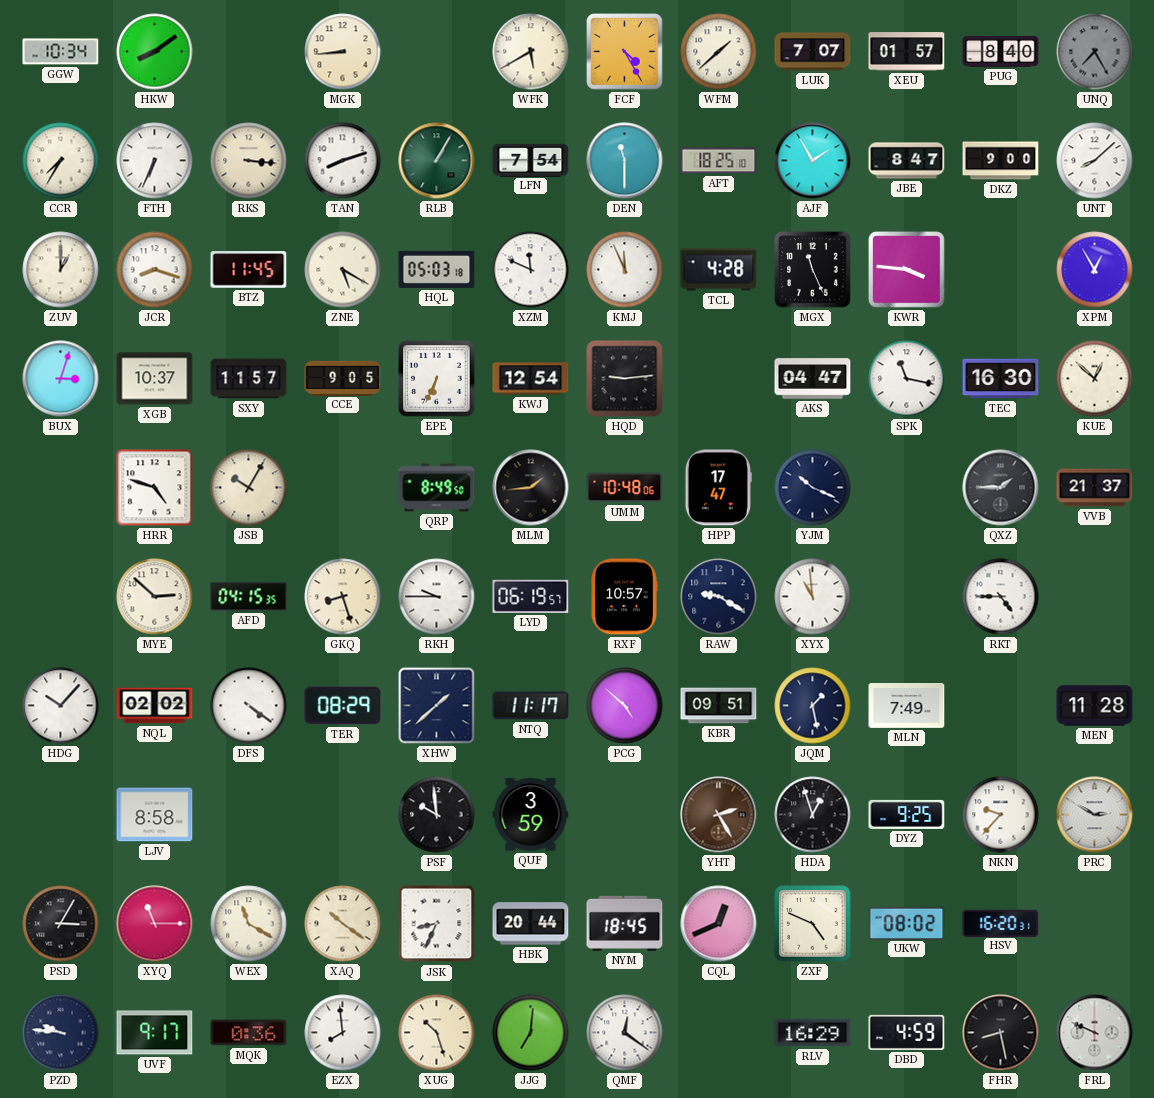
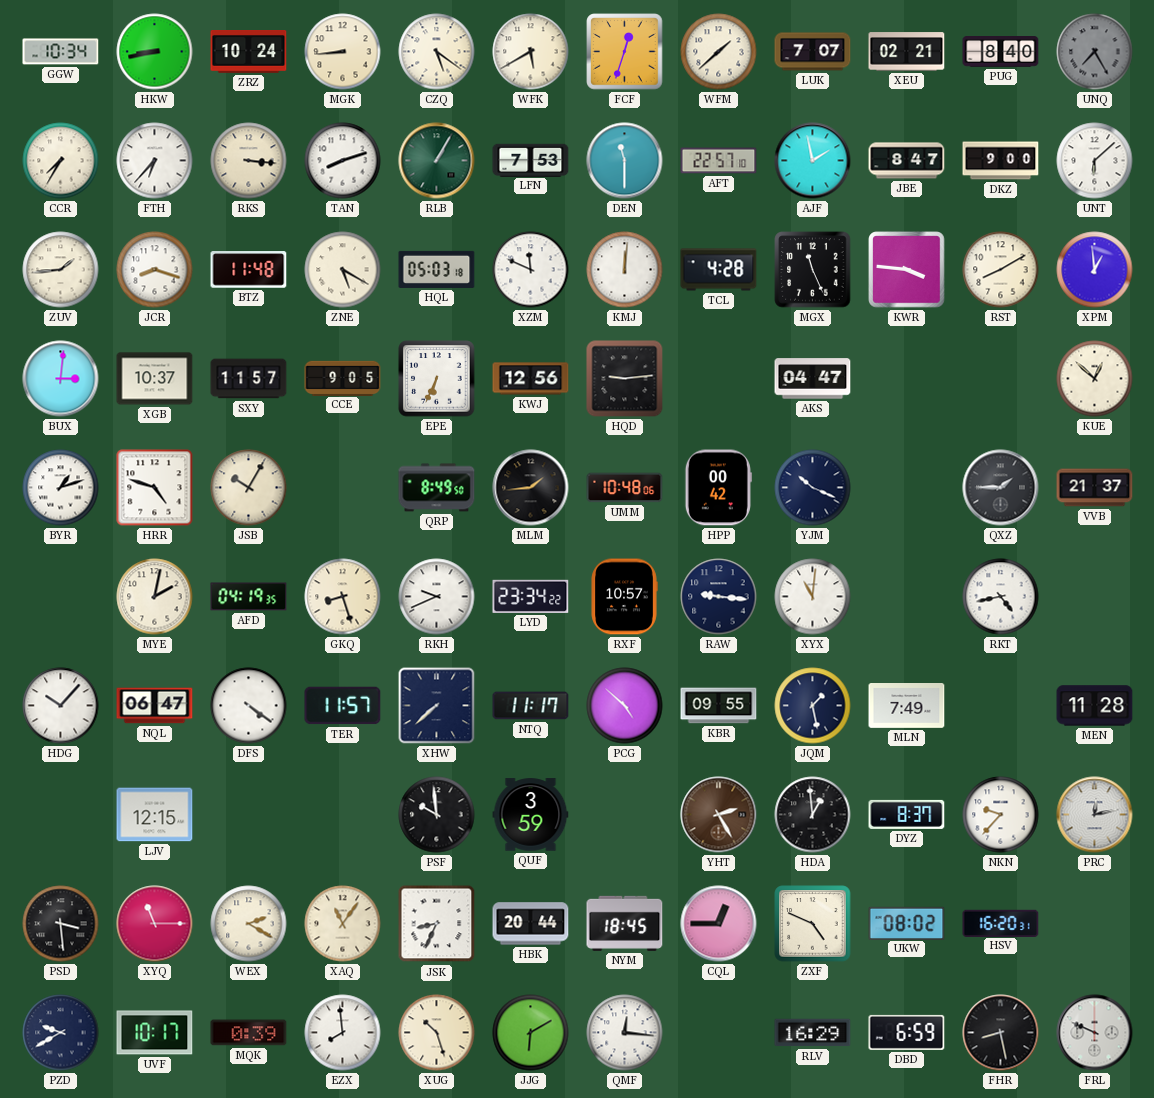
HKW: 8:09 -> 8:43
ZRZ: none -> 10:24
CZQ: none -> 5:21
FCF: 4:25 -> 12:33
XEU: 01:57 -> 02:21
FTH: 6:34 -> 6:37
LFN: 7:54 -> 7:53
AFT: 18:25 -> 22:57
AJF: 1:55 -> 1:58
UNT: 8:08 -> 6:08
ZUV: 1:00 -> 1:44
BTZ: 11:45 -> 11:48
KMJ: 11:56 -> 12:01
RST: none -> 8:10
XPM: 12:55 -> 12:59
BUX: 3:03 -> 3:01
KWJ: 12:54 -> 12:56
SPK: 11:17 -> none
TEC: 16:30 -> none
BYR: none -> 1:12
HPP: 17:47 -> 00:42
MYE: 2:52 -> 2:02
AFD: 04:15 -> 04:19
RKH: 9:45 -> 9:41
LYD: 06:19 -> 23:34
RAW: 9:20 -> 9:16
XYX: 10:59 -> 11:01
RKT: 4:45 -> 4:43
NQL: 02:02 -> 06:47
TER: 08:29 -> 11:57
XHW: 1:38 -> 7:38
KBR: 09:51 -> 09:55
LJV: 8:58 -> 12:15
HDA: 12:57 -> 12:59
DYZ: 9:25 -> 8:37
PRC: 2:50 -> 12:13
PSD: 3:05 -> 3:29
WEX: 11:20 -> 2:20
XAQ: 10:21 -> 11:06
CQL: 12:41 -> 12:45
PZD: 9:46 -> 9:40
UVF: 9:17 -> 10:17
MQK: 0:36 -> 0:39
JJG: 7:01 -> 6:10
QMF: 12:21 -> 12:16
DBD: 4:59 -> 6:59
